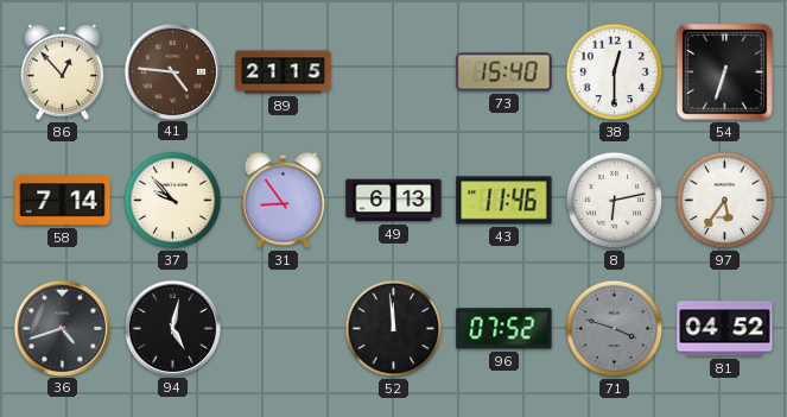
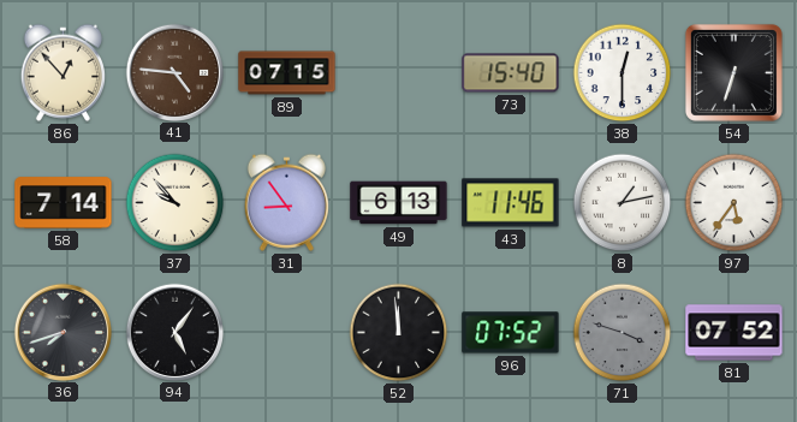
89: 21:15 -> 07:15
8: 6:13 -> 1:13
36: 4:42 -> 7:42
94: 5:02 -> 5:06
81: 04:52 -> 07:52
